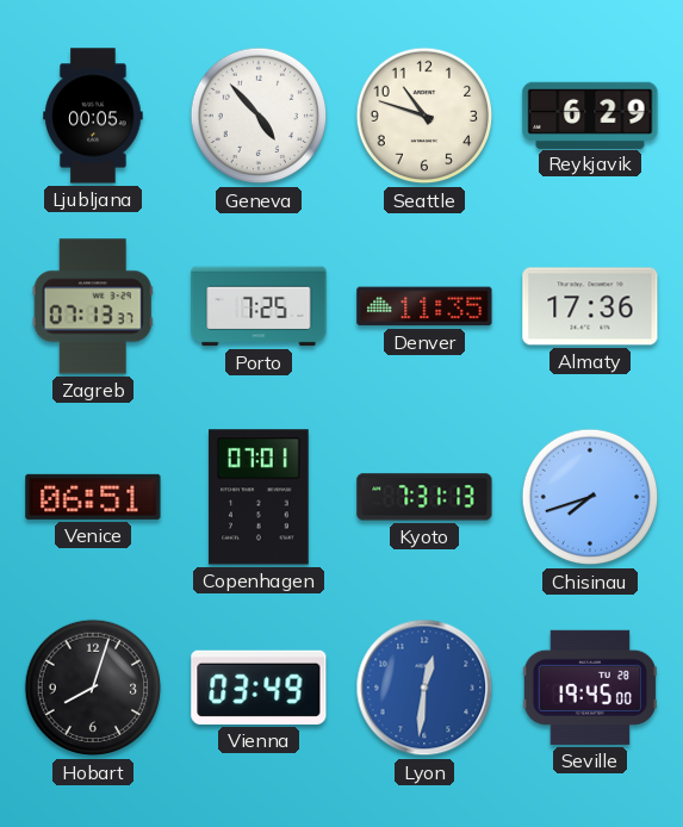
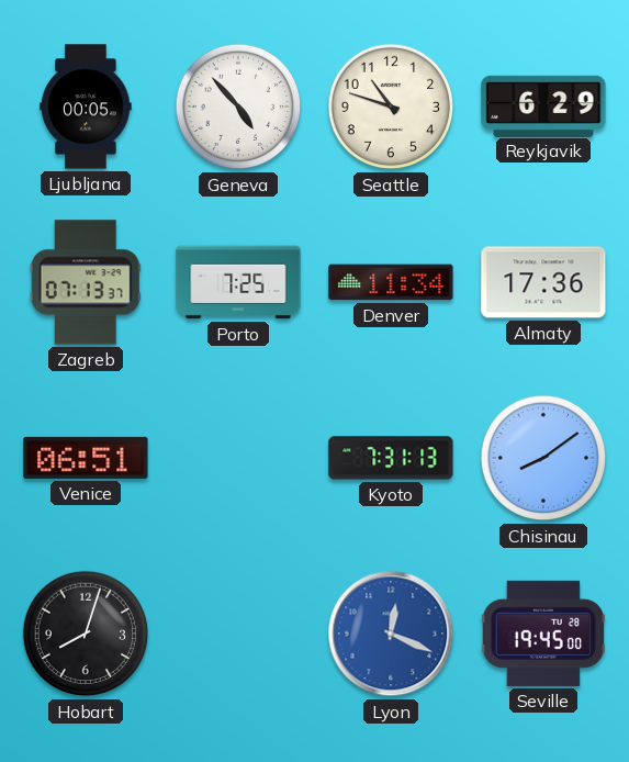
Denver: 11:35 -> 11:34
Copenhagen: 07:01 -> none
Chisinau: 7:42 -> 8:09
Vienna: 03:49 -> none
Lyon: 12:31 -> 12:19
